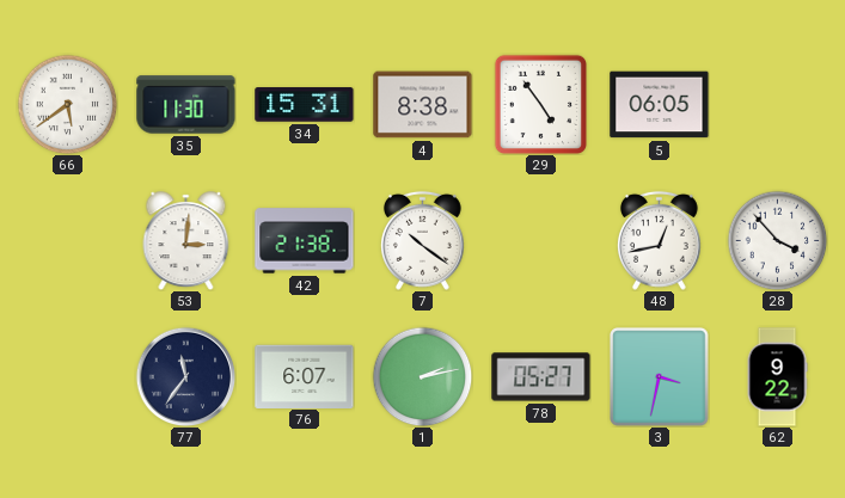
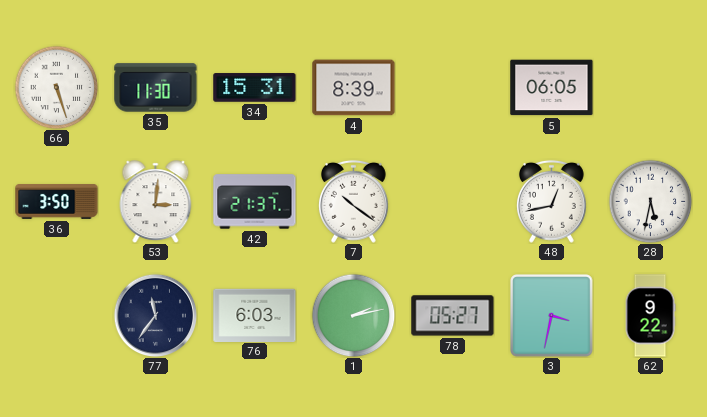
66: 5:39 -> 5:27
4: 8:38 -> 8:39
29: 4:54 -> none
36: none -> 3:50
42: 21:38 -> 21:37
28: 3:53 -> 5:32
76: 6:07 -> 6:03
